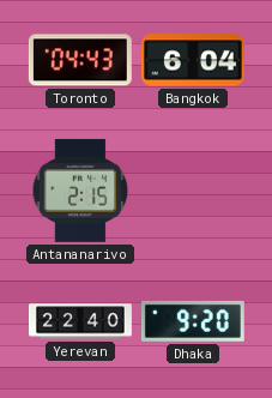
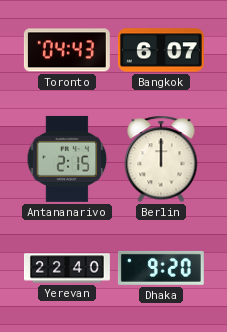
Bangkok: 6:04 -> 6:07
Berlin: none -> 12:00
